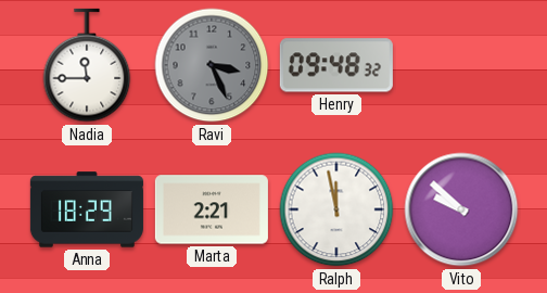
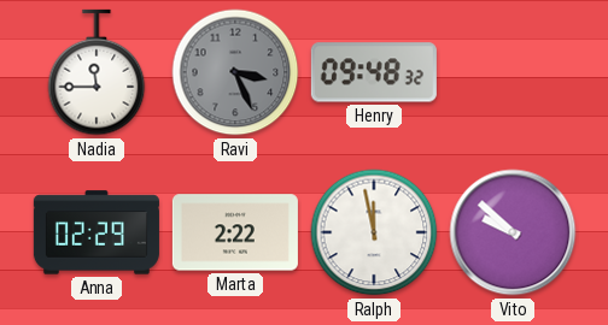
Anna: 18:29 -> 02:29
Marta: 2:21 -> 2:22
